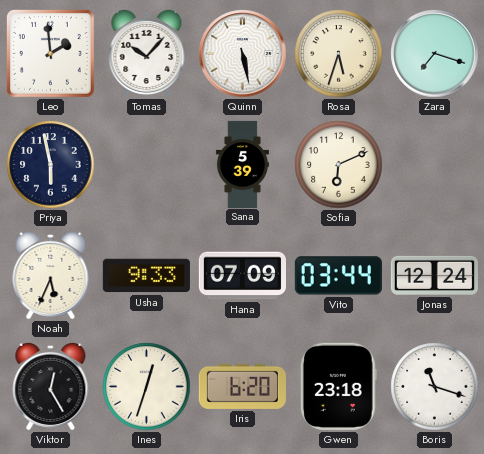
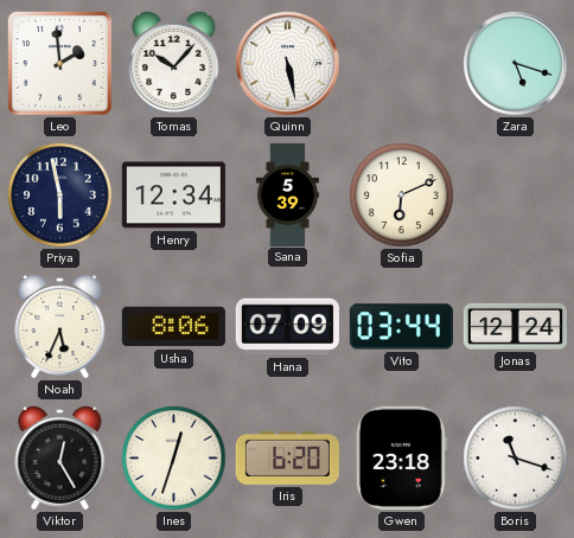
Rosa: 5:33 -> none
Zara: 7:18 -> 5:18
Henry: none -> 12:34
Usha: 9:33 -> 8:06
